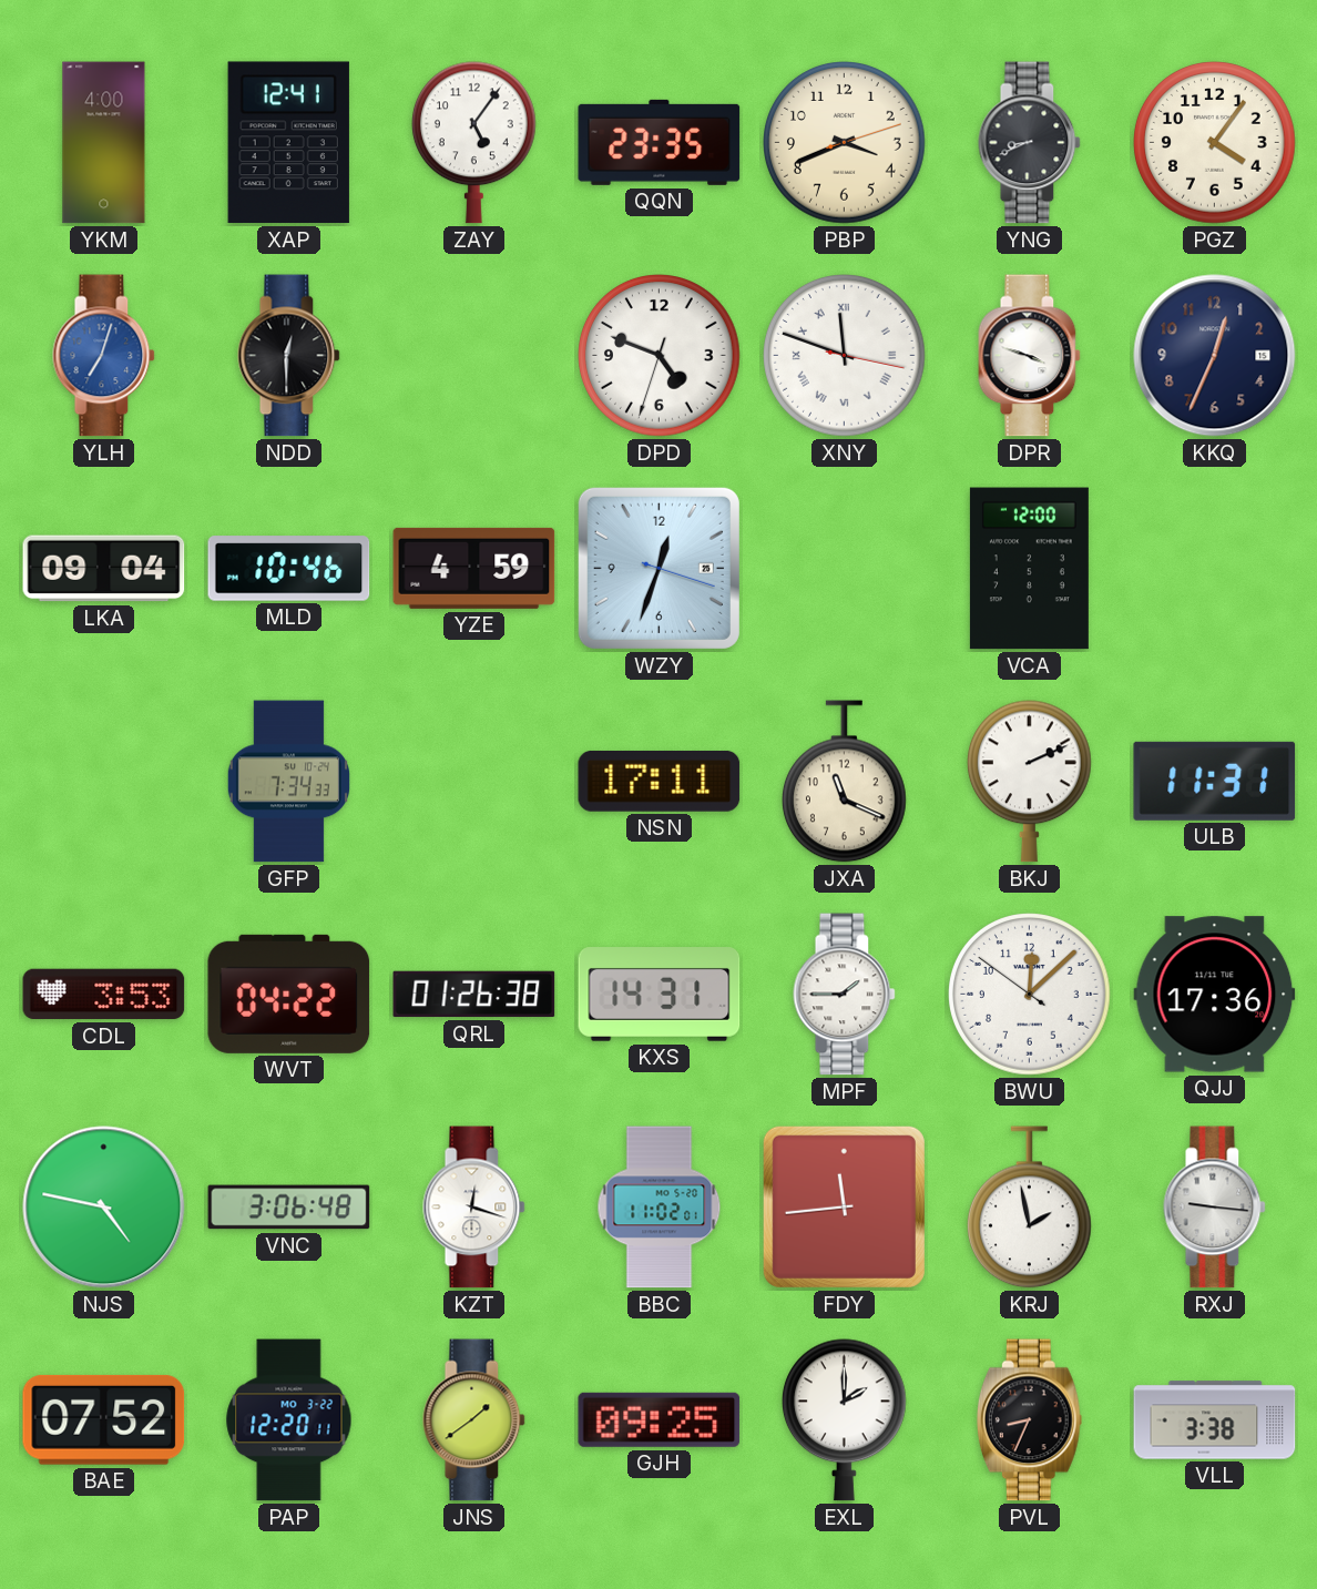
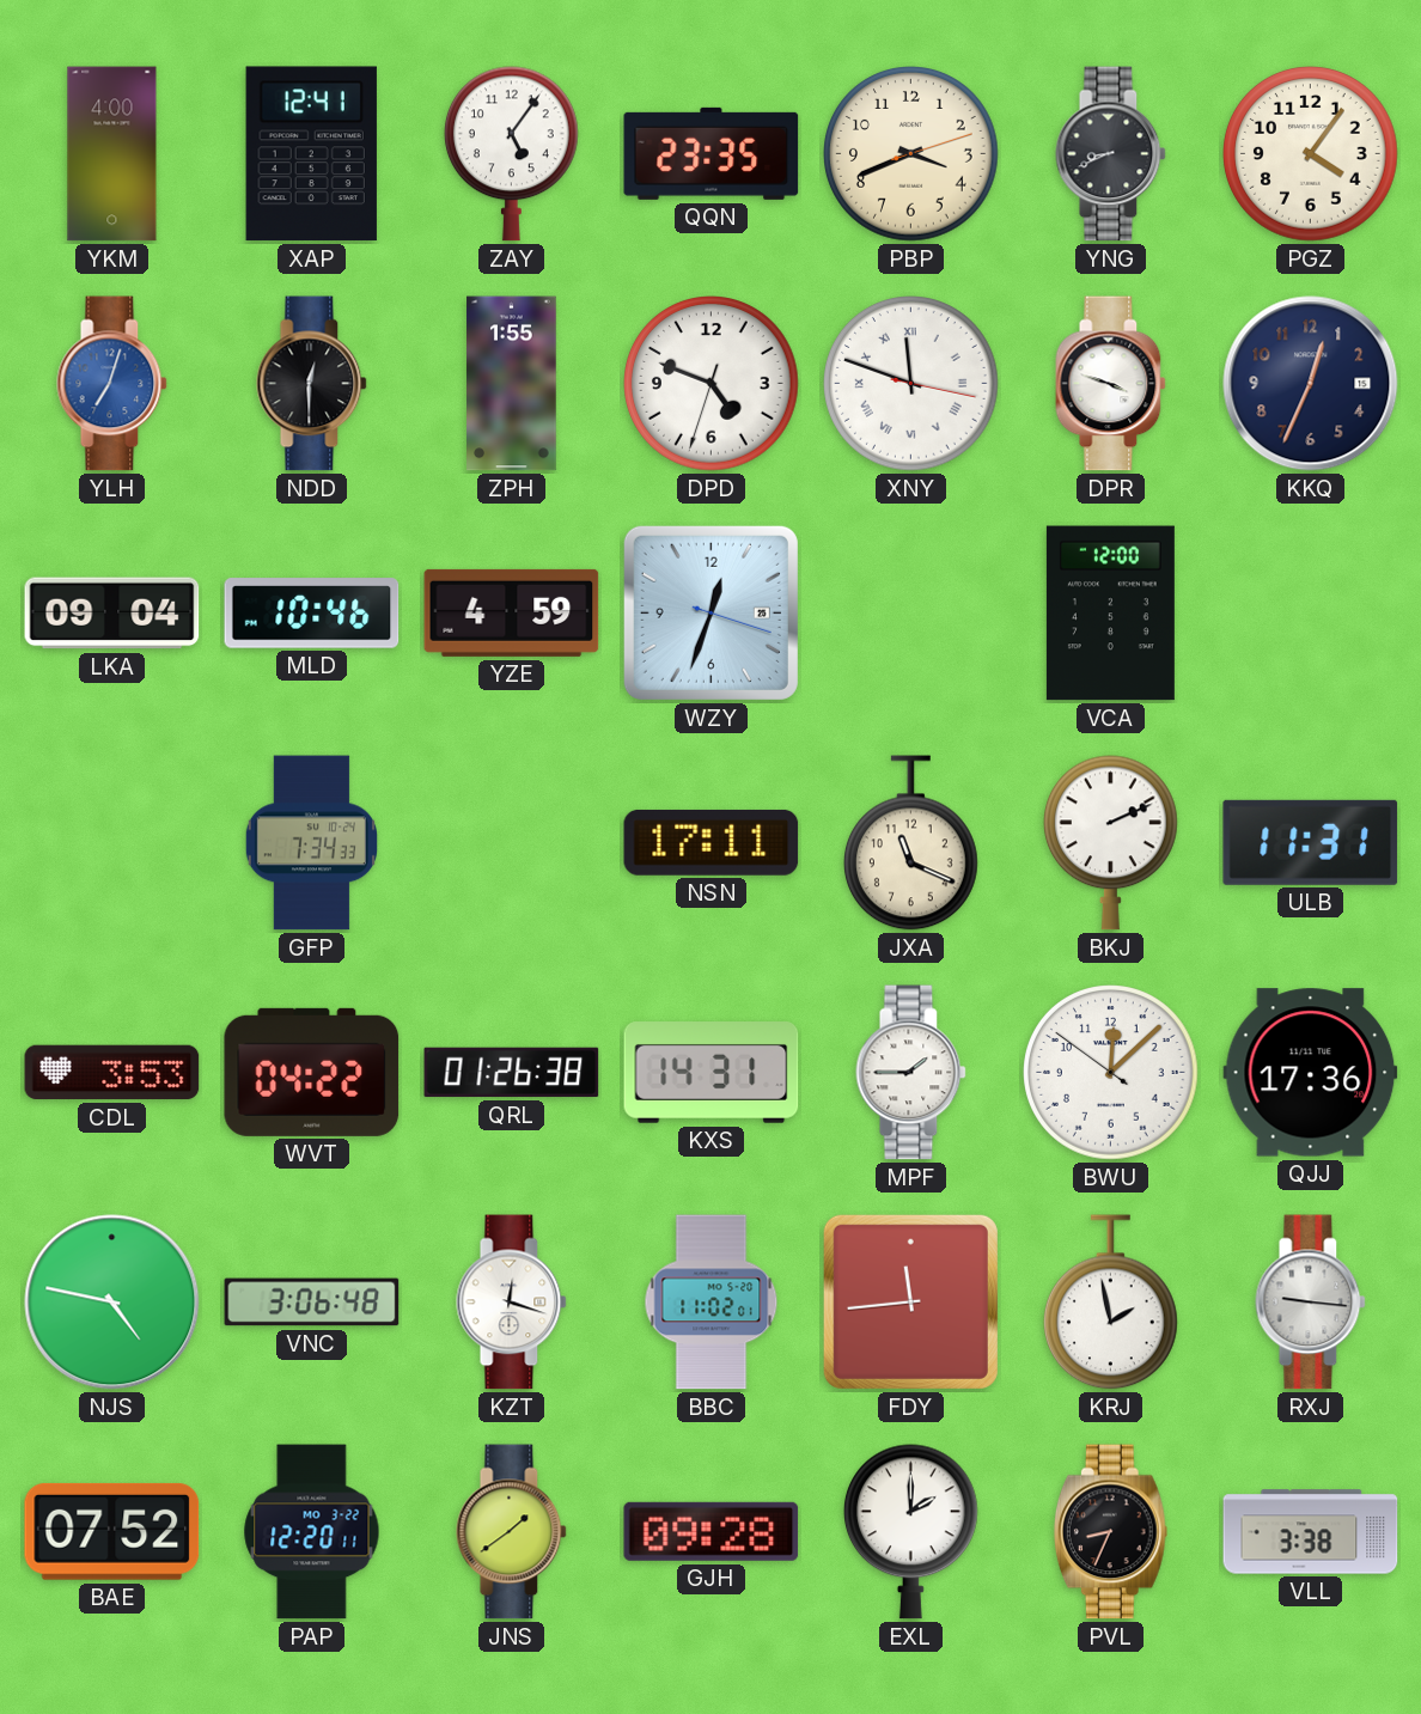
ZPH: none -> 1:55
GJH: 09:25 -> 09:28
